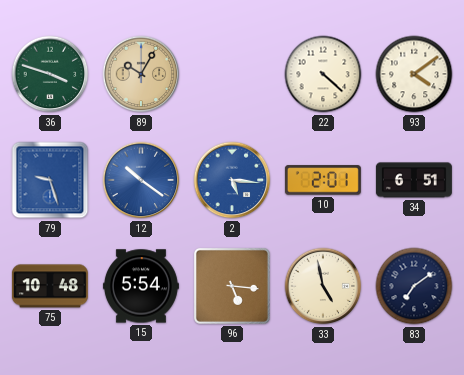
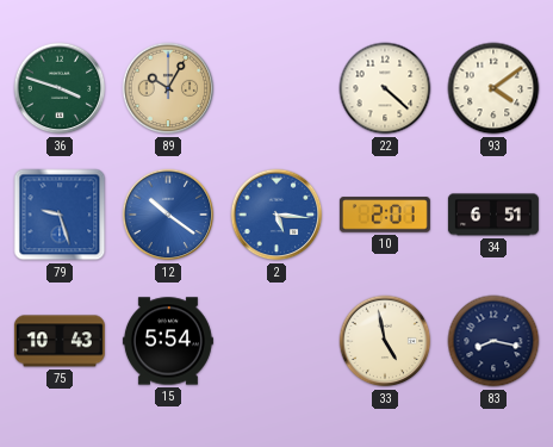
75: 10:48 -> 10:43
96: 5:16 -> none
83: 7:09 -> 8:17
